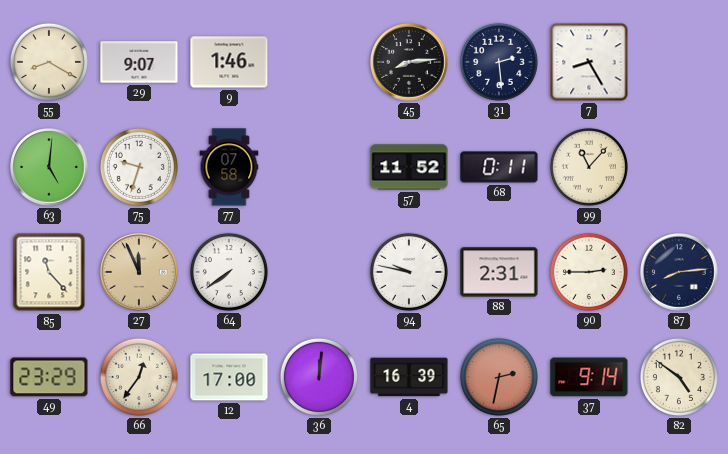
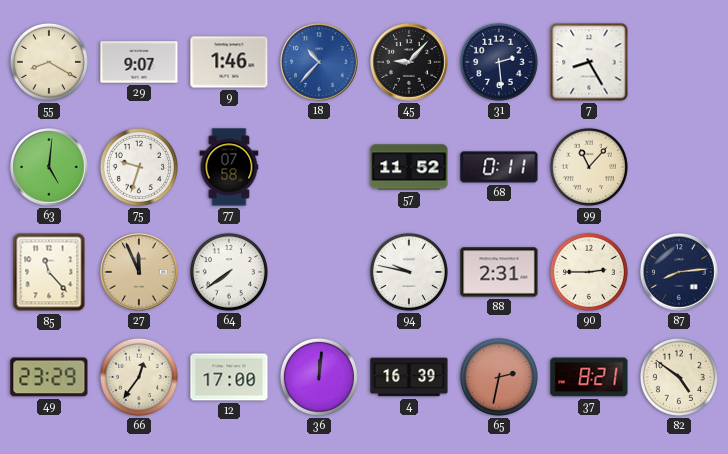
18: none -> 10:37
45: 8:14 -> 9:07
37: 9:14 -> 8:21
